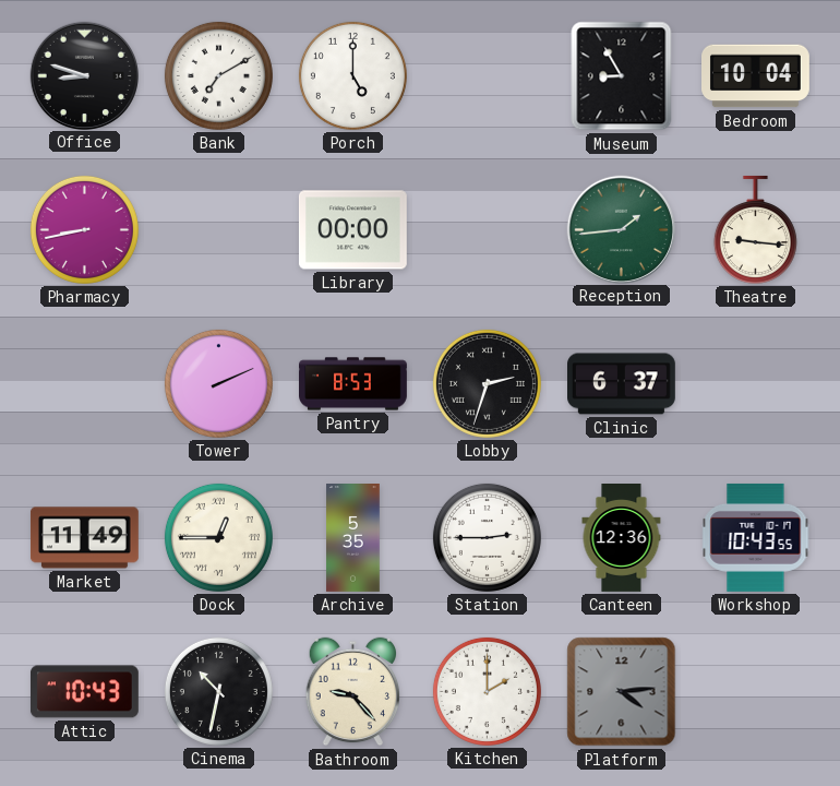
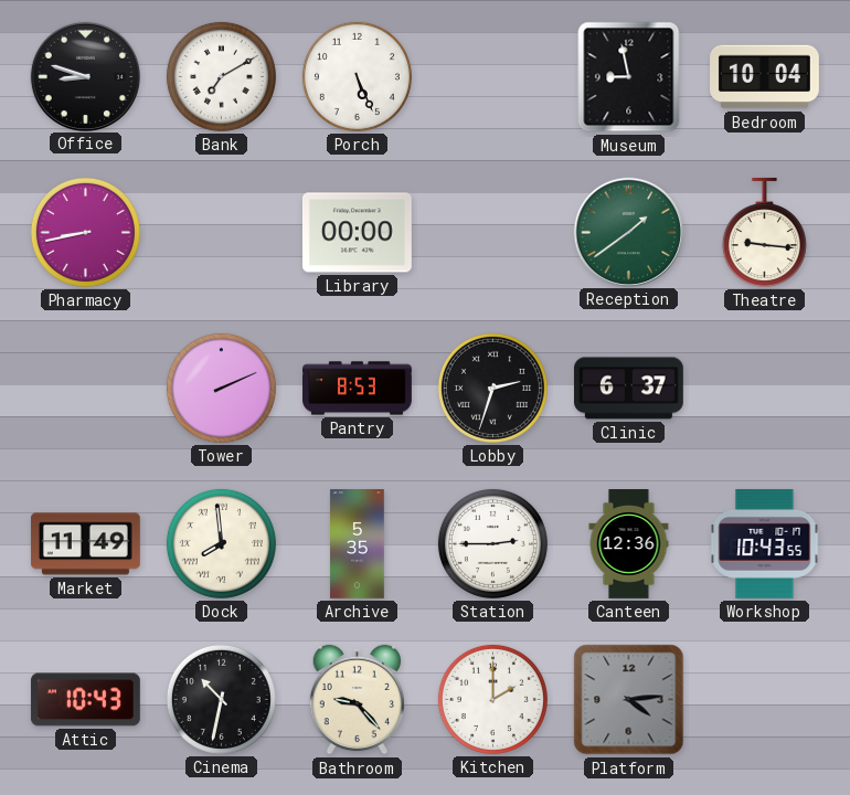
Porch: 5:00 -> 5:26
Museum: 8:55 -> 8:58
Reception: 1:44 -> 1:39
Dock: 12:45 -> 7:59
